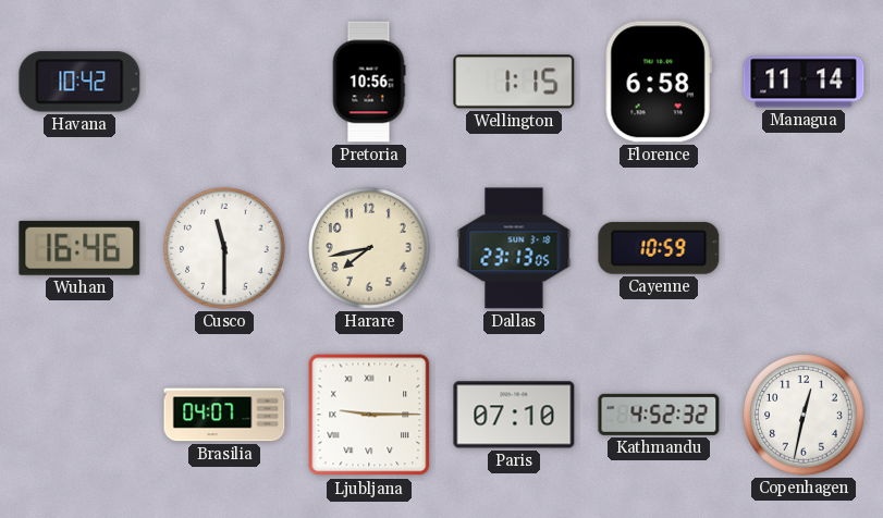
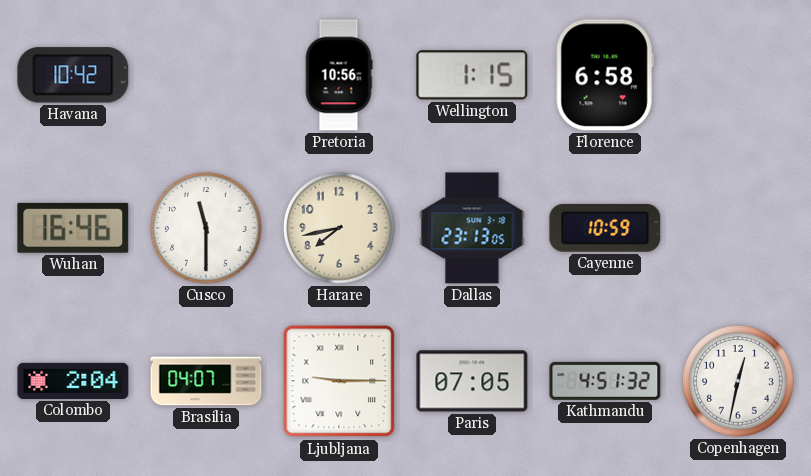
Managua: 11:14 -> none
Colombo: none -> 2:04
Paris: 07:10 -> 07:05
Kathmandu: 4:52 -> 4:51
